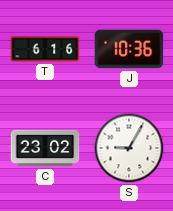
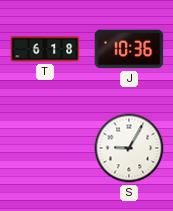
T: 6:16 -> 6:18
C: 23:02 -> none
